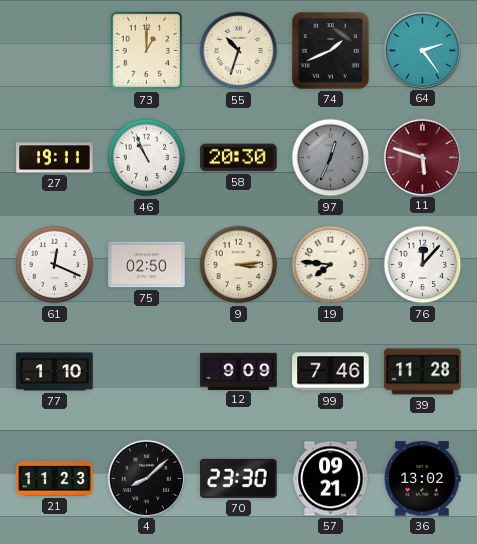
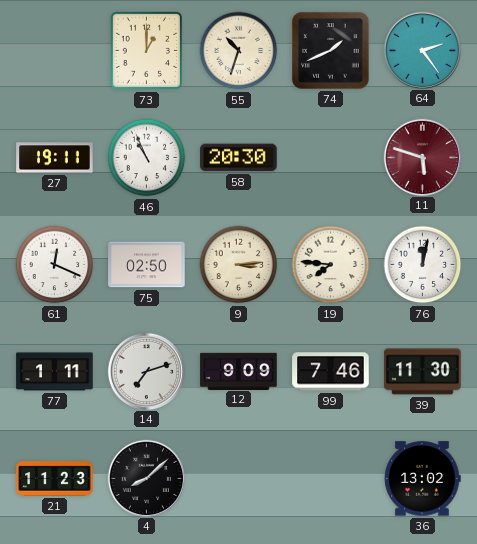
97: 12:34 -> none
76: 12:07 -> 12:02
77: 1:10 -> 1:11
14: none -> 7:12
39: 11:28 -> 11:30
70: 23:30 -> none
57: 09:21 -> none
